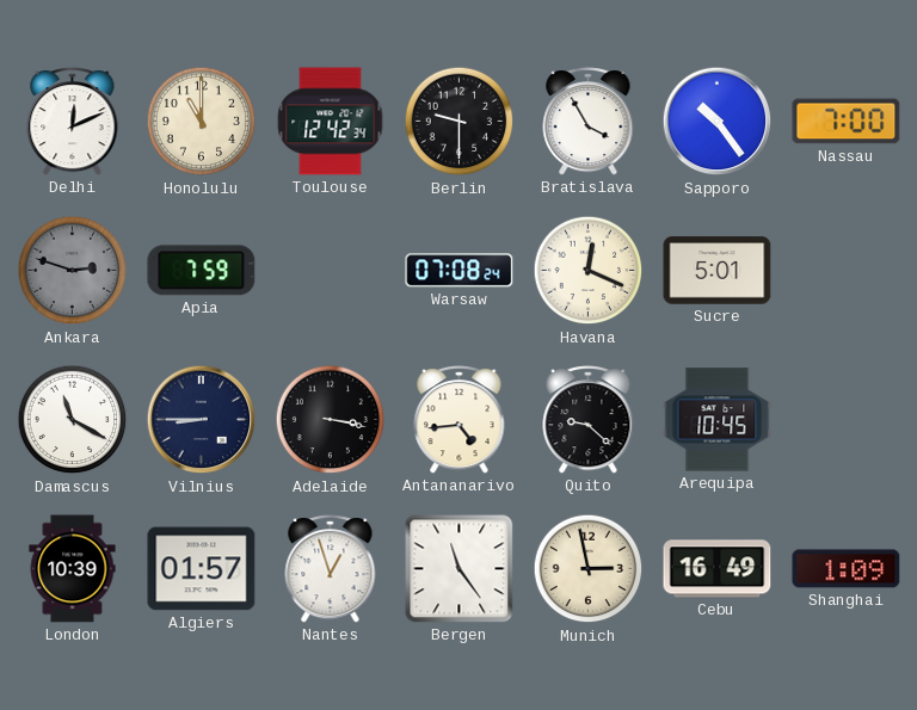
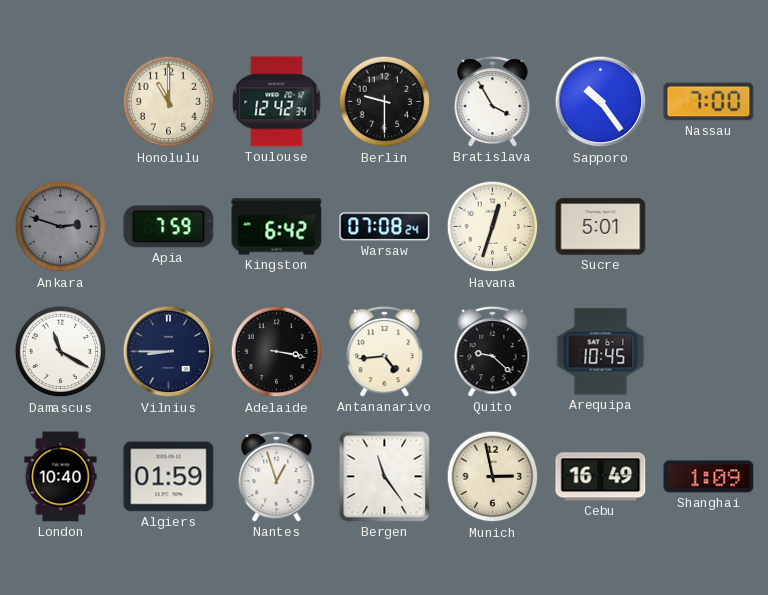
Delhi: 12:11 -> none
Kingston: none -> 6:42
Havana: 12:19 -> 12:33
London: 10:39 -> 10:40
Algiers: 01:57 -> 01:59
